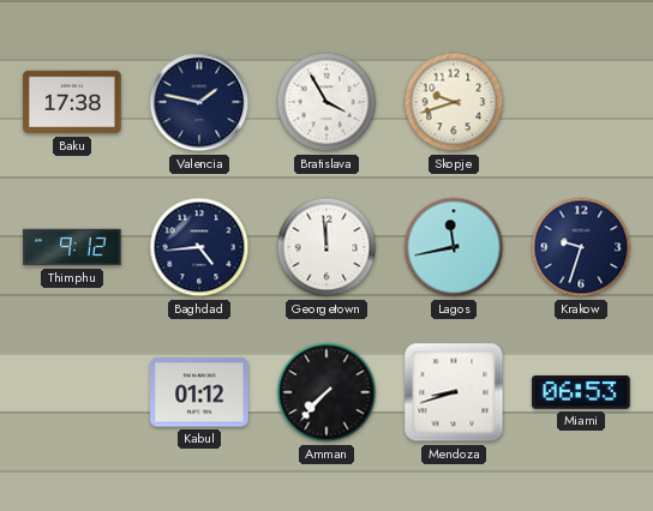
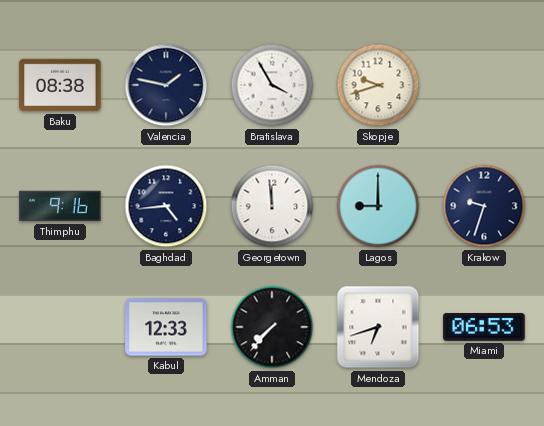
Baku: 17:38 -> 08:38
Thimphu: 9:12 -> 9:16
Lagos: 11:43 -> 9:00
Kabul: 01:12 -> 12:33
Mendoza: 8:42 -> 6:42
